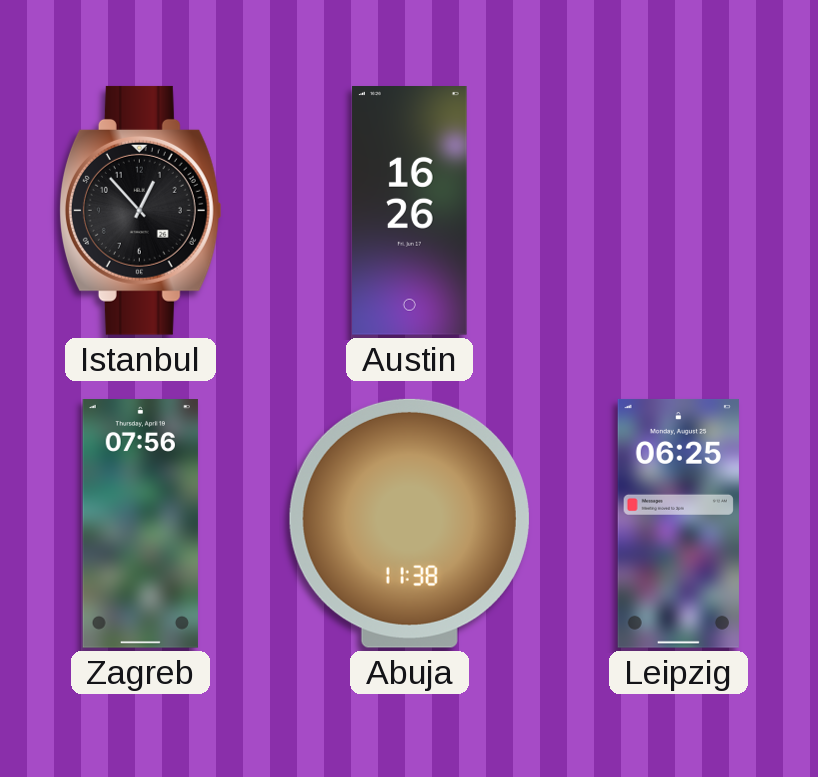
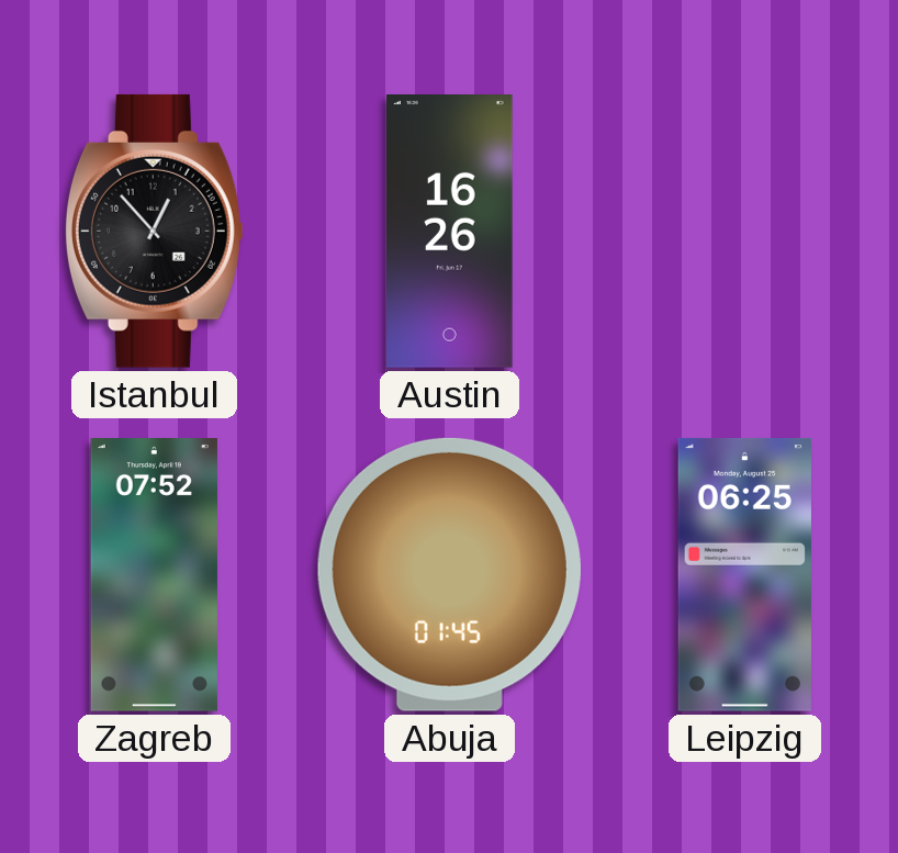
Zagreb: 07:56 -> 07:52
Abuja: 11:38 -> 01:45
